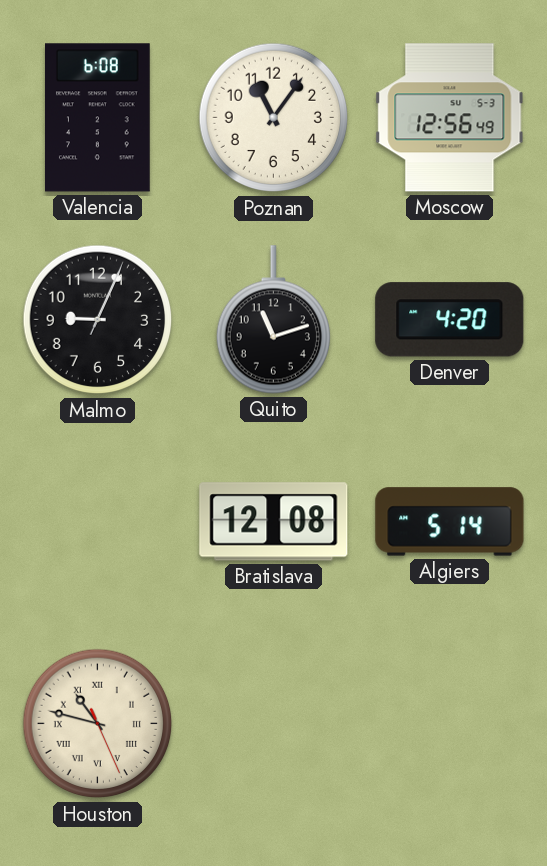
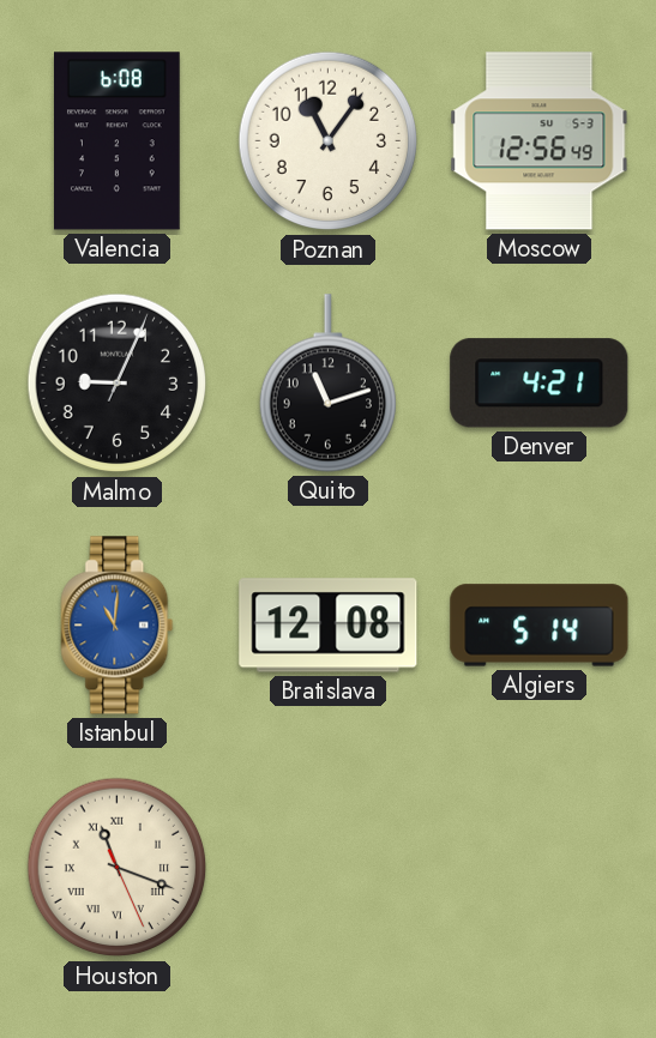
Denver: 4:20 -> 4:21
Istanbul: none -> 11:01
Houston: 10:47 -> 11:18
